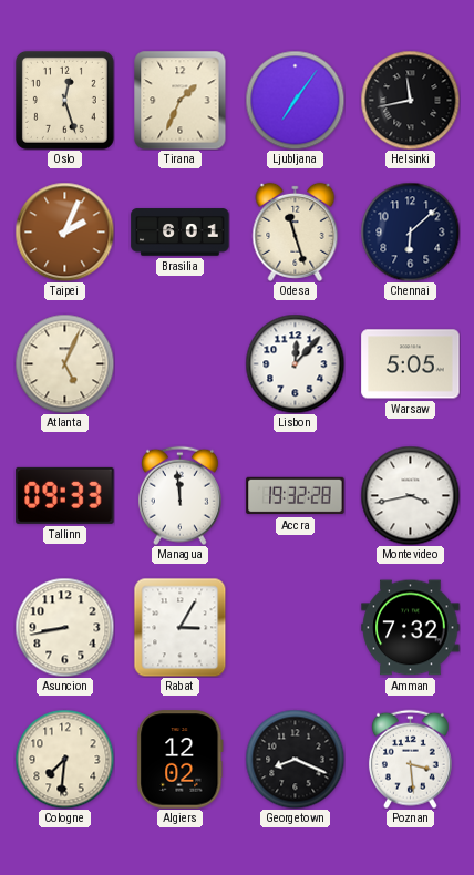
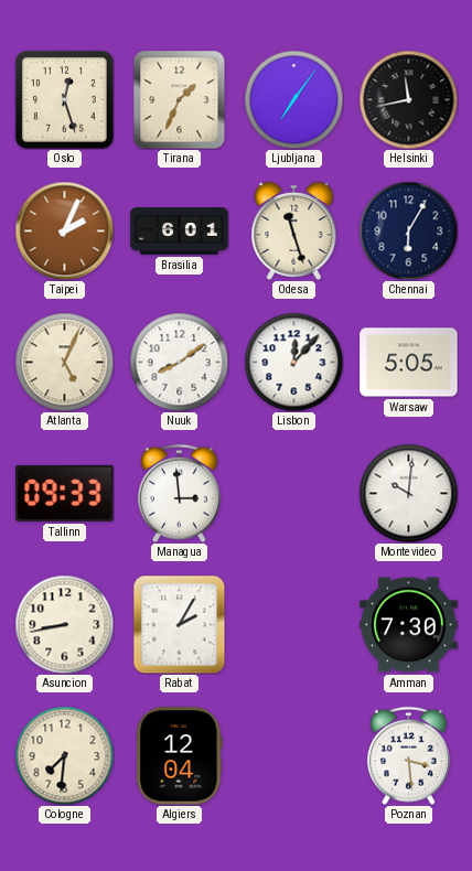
Chennai: 6:08 -> 6:05
Nuuk: none -> 8:09
Managua: 11:59 -> 2:59
Accra: 19:32 -> none
Montevideo: 3:43 -> 10:01
Rabat: 3:05 -> 2:05
Amman: 7:32 -> 7:30
Algiers: 12:02 -> 12:04
Georgetown: 8:19 -> none
